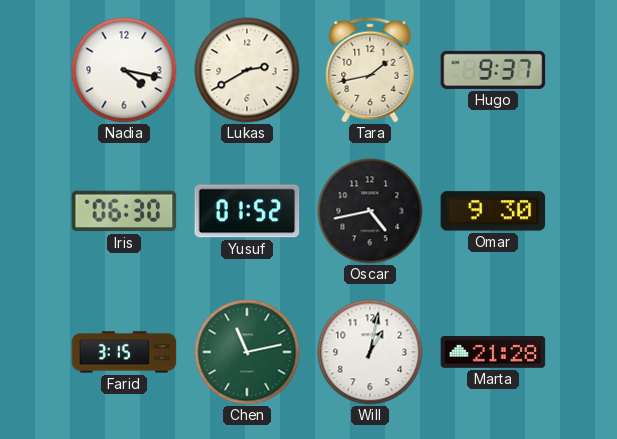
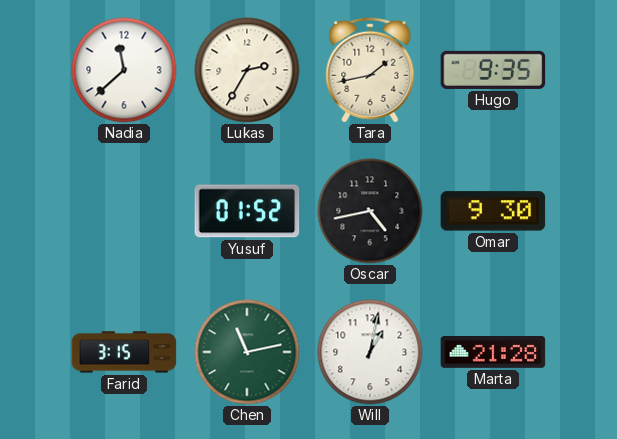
Nadia: 4:17 -> 11:38
Lukas: 2:40 -> 2:35
Hugo: 9:37 -> 9:35
Iris: 06:30 -> none
